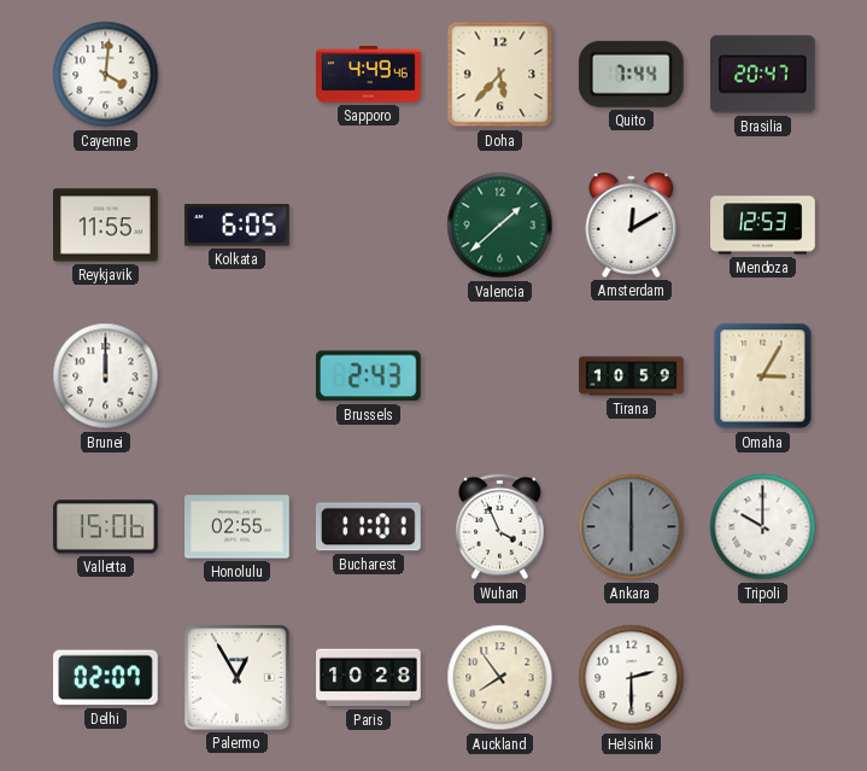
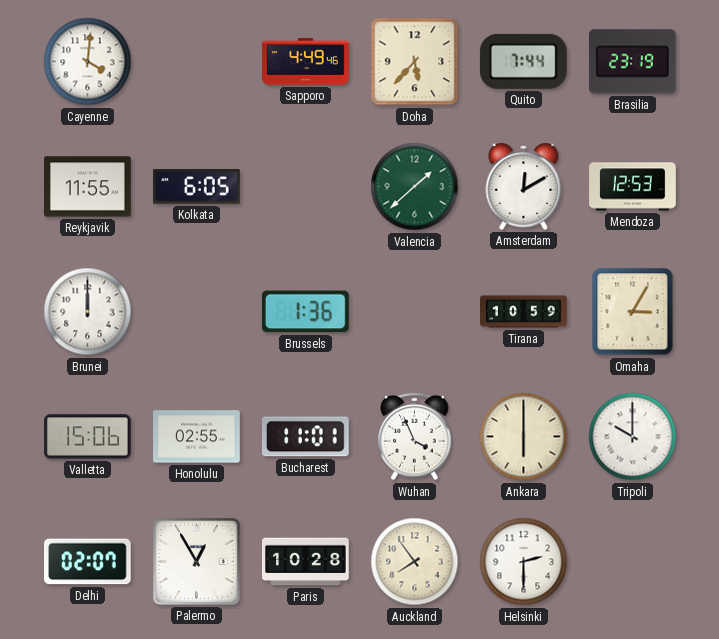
Brasilia: 20:47 -> 23:19
Brussels: 2:43 -> 1:36
Ankara dial: grey -> cream
